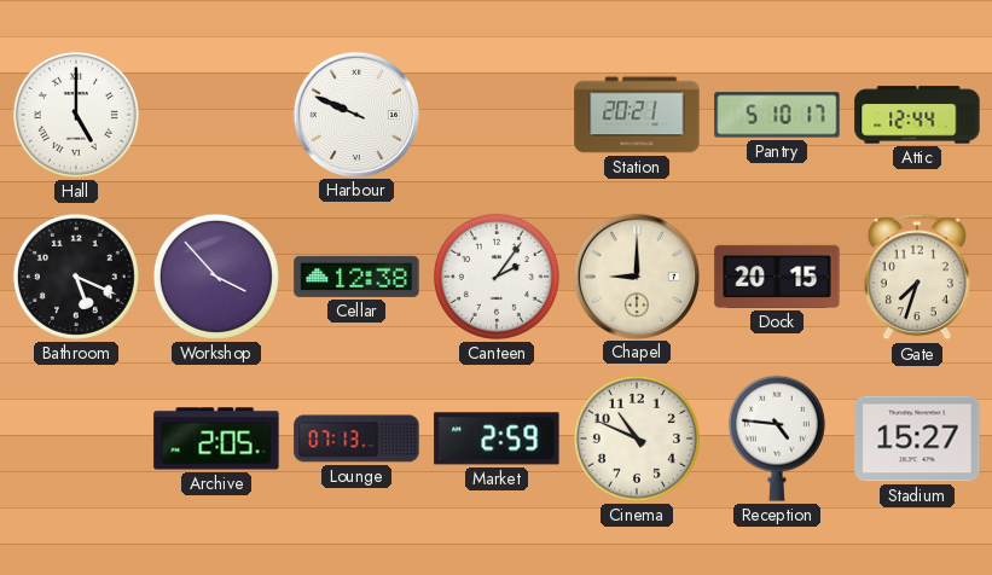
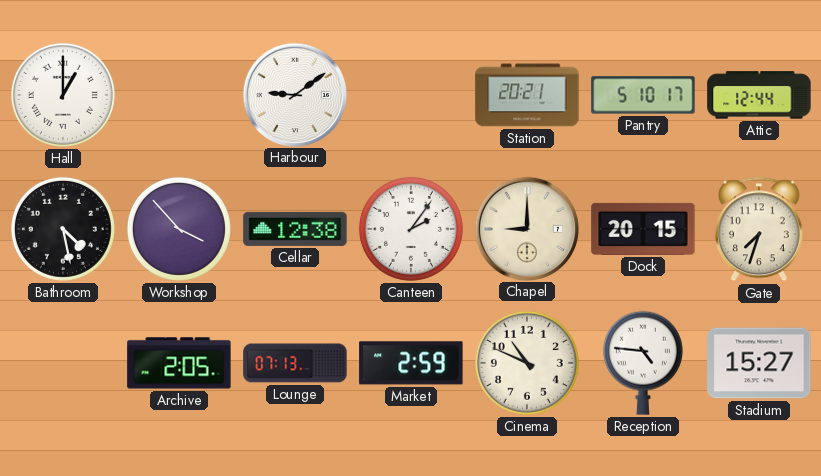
Hall: 5:00 -> 1:00
Harbour: 9:49 -> 9:09
Bathroom: 5:19 -> 4:28
